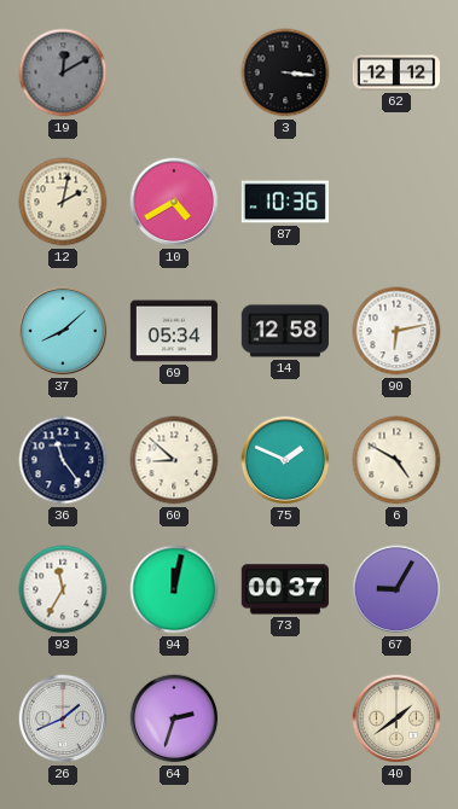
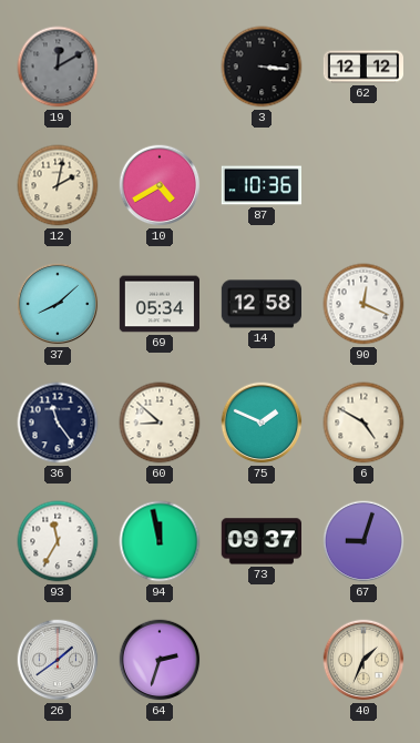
90: 6:13 -> 12:19
94: 12:02 -> 11:58
73: 00:37 -> 09:37
67: 9:05 -> 9:03
26: 1:41 -> 1:39
40: 1:39 -> 1:34
